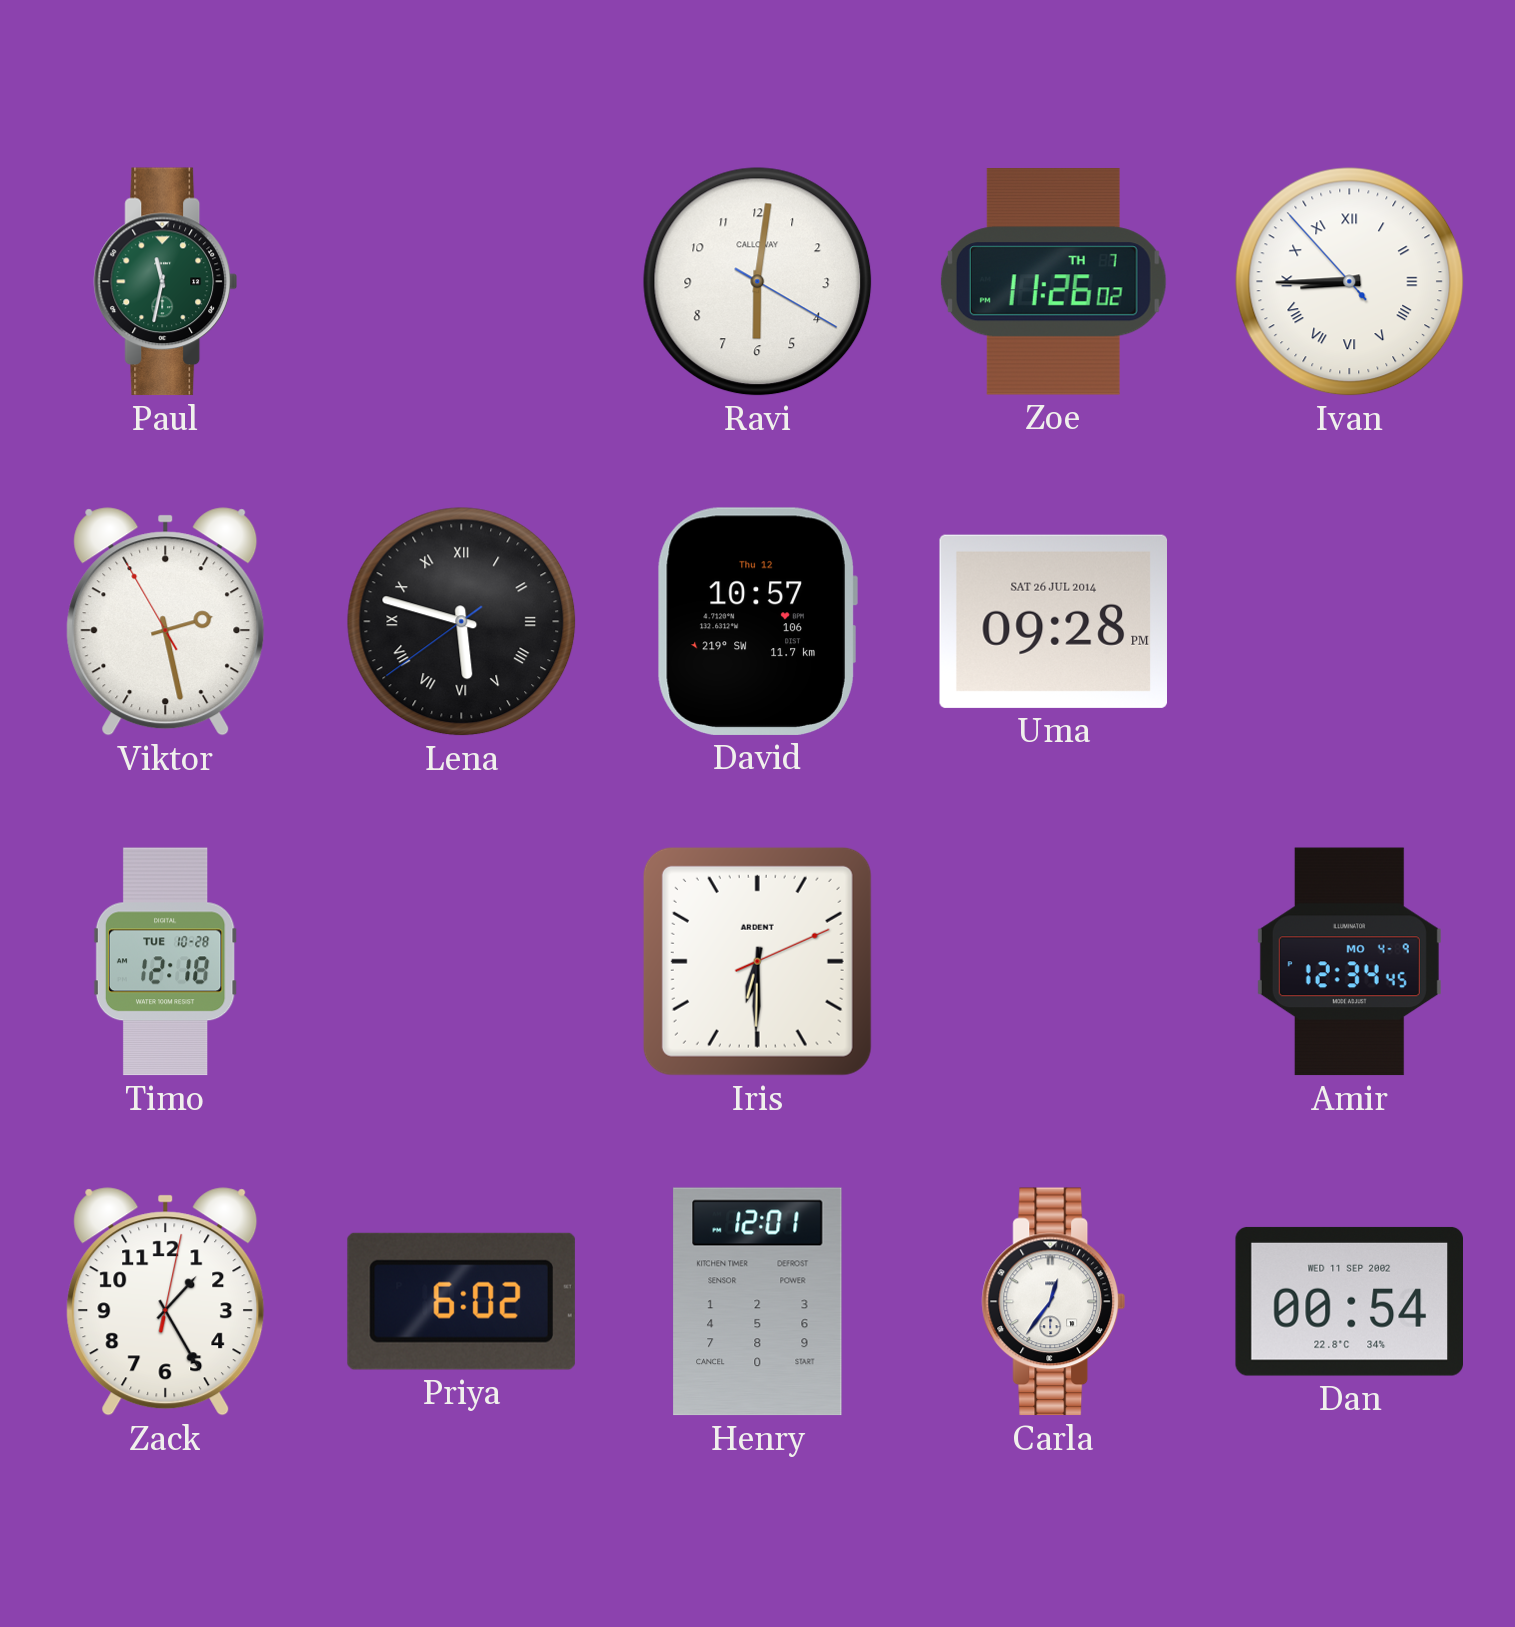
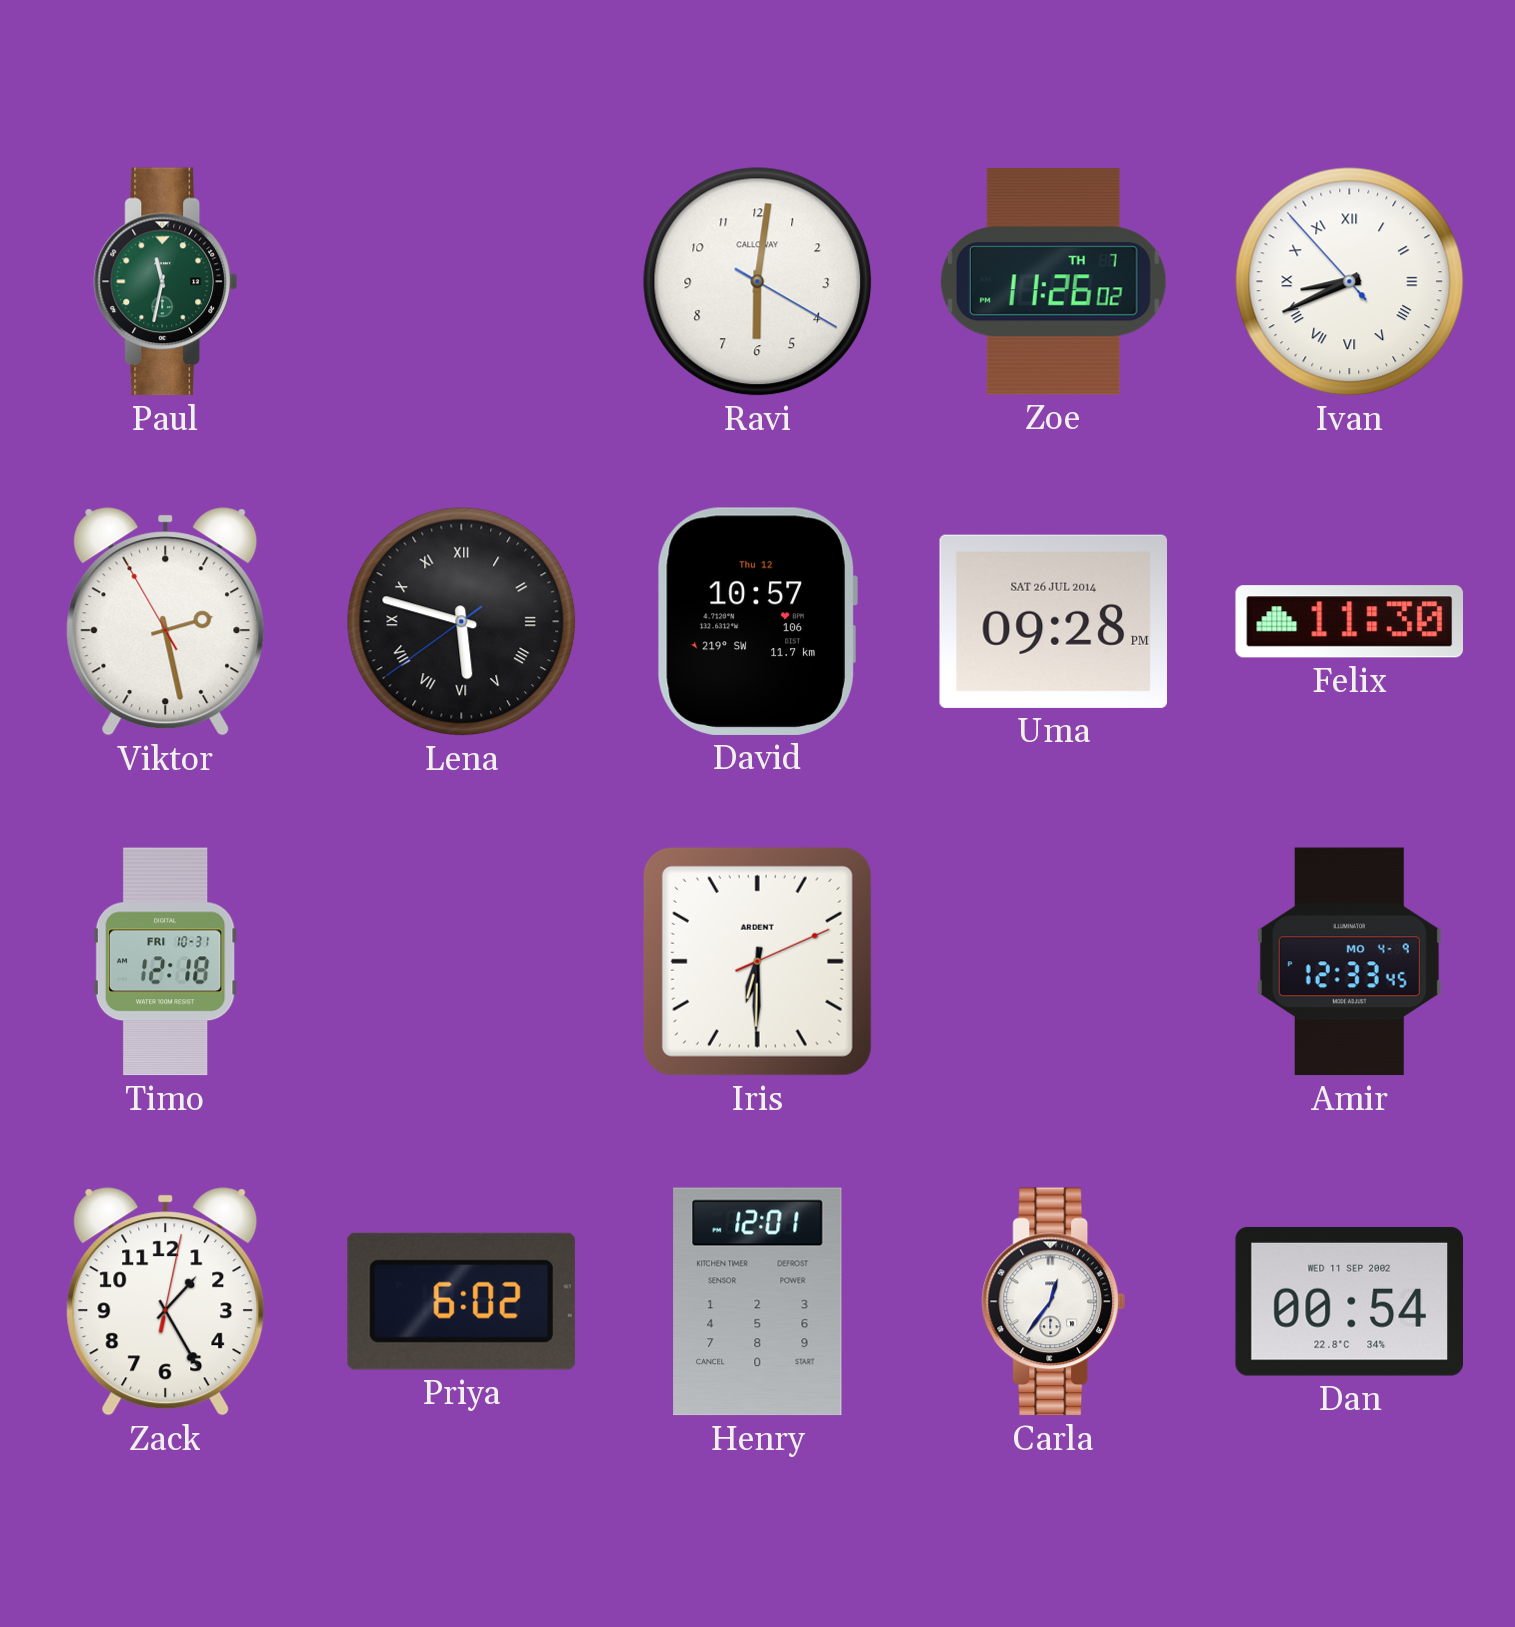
Ivan: 8:44 -> 8:40
Felix: none -> 11:30
Timo date: TUE 10-28 -> FRI 10-31
Amir: 12:34 -> 12:33
